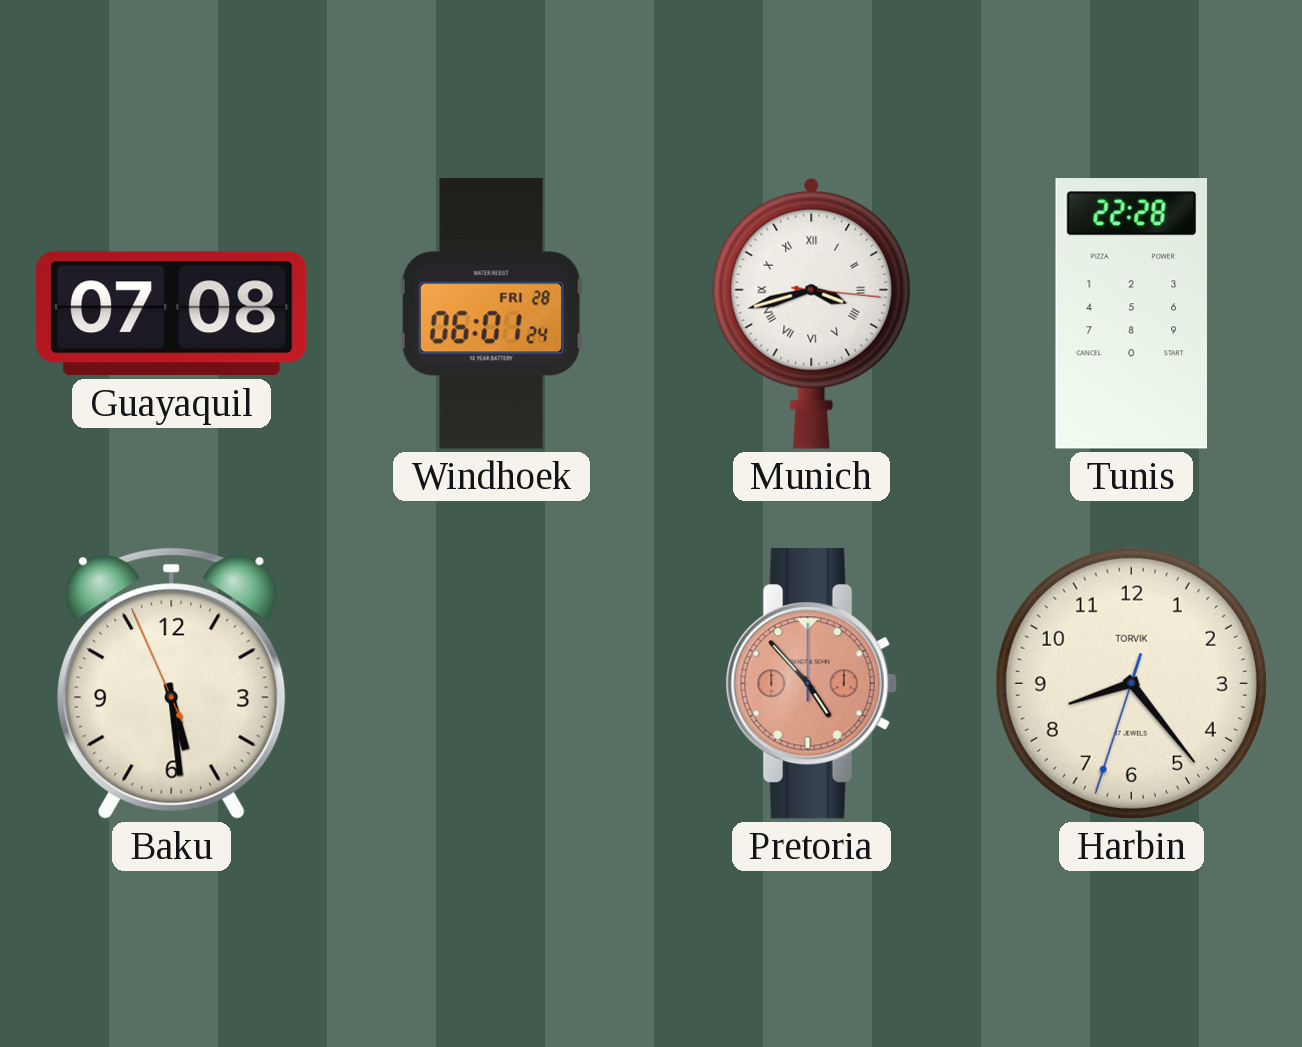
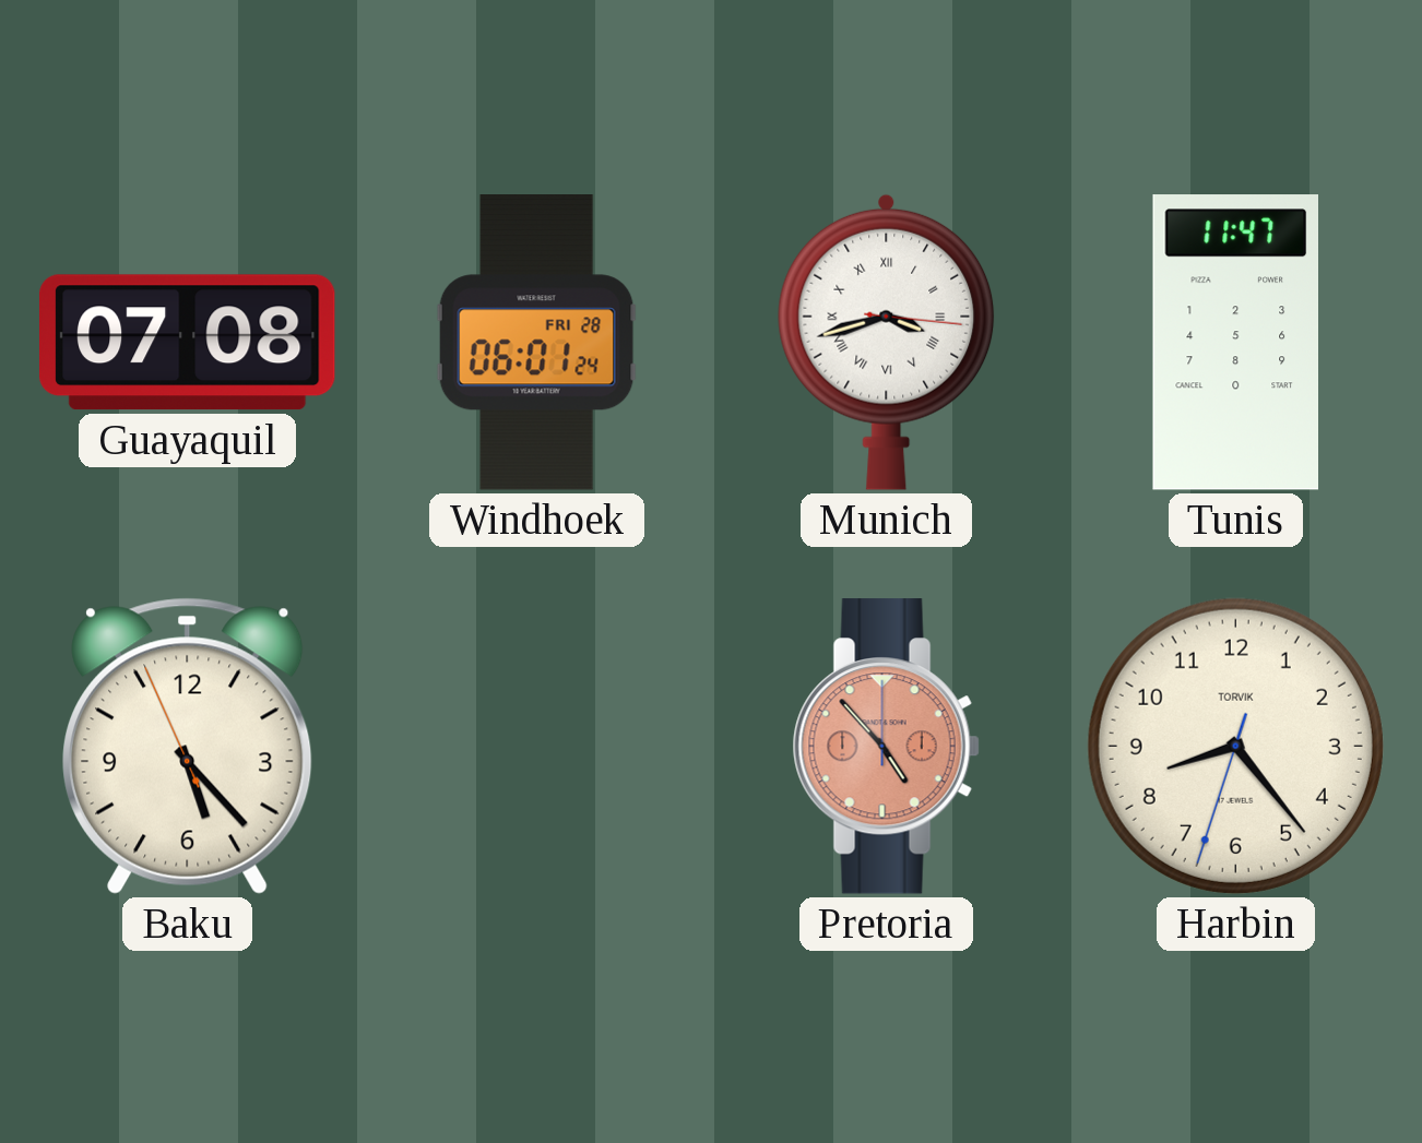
Tunis: 22:28 -> 11:47
Baku: 5:28 -> 5:22
